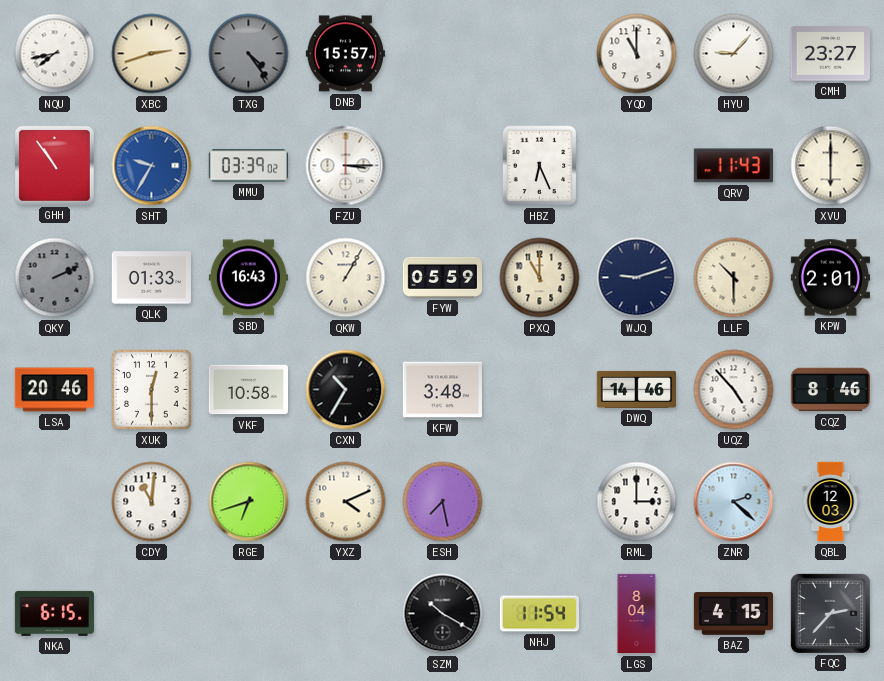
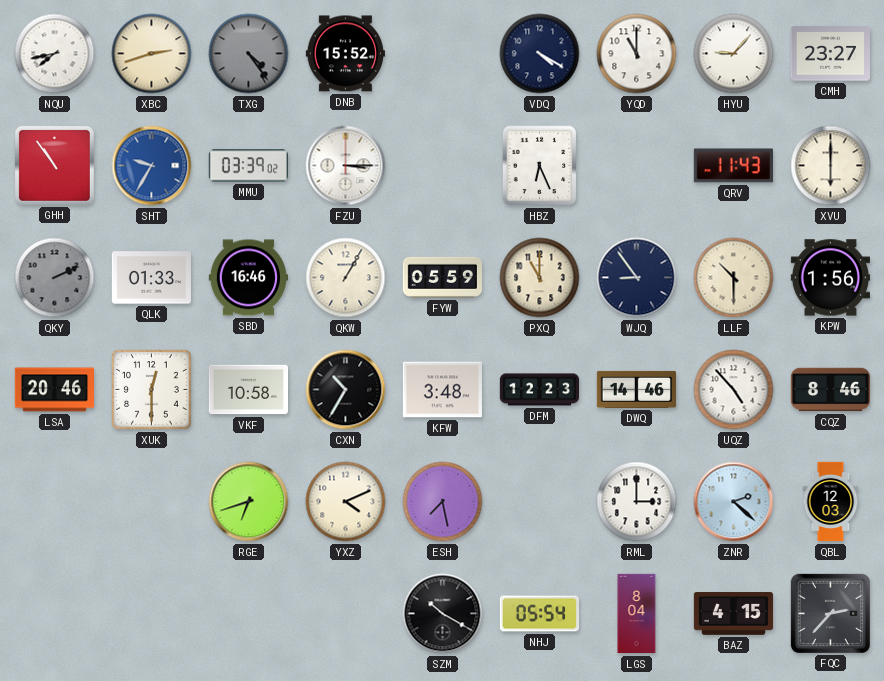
DNB: 15:57 -> 15:52
VDQ: none -> 4:20
SBD: 16:43 -> 16:46
WJQ: 9:12 -> 8:54
KPW: 2:01 -> 1:56
DFM: none -> 12:23
CDY: 11:01 -> none
NKA: 6:15 -> none
NHJ: 11:54 -> 05:54
